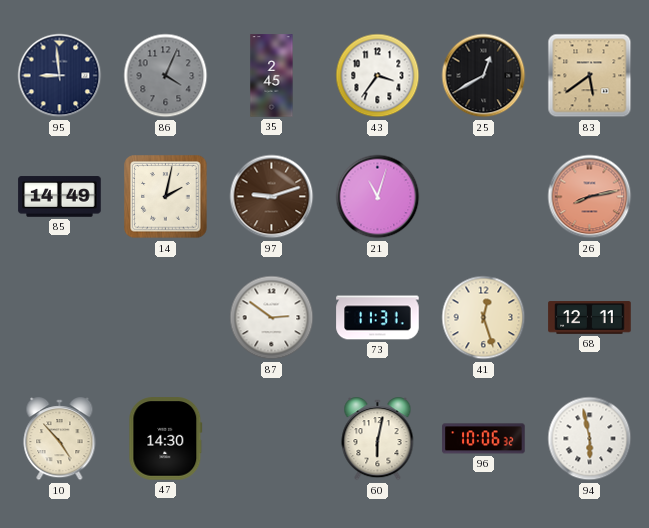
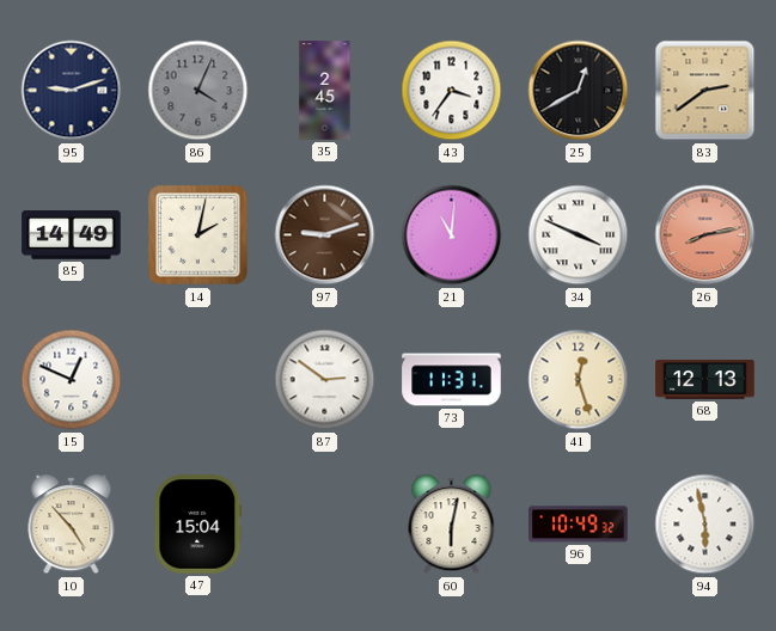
95: 8:59 -> 9:12
83: 5:39 -> 2:39
21: 11:03 -> 11:01
34: none -> 3:49
15: none -> 12:49
68: 12:11 -> 12:13
47: 14:30 -> 15:04
96: 10:06 -> 10:49
